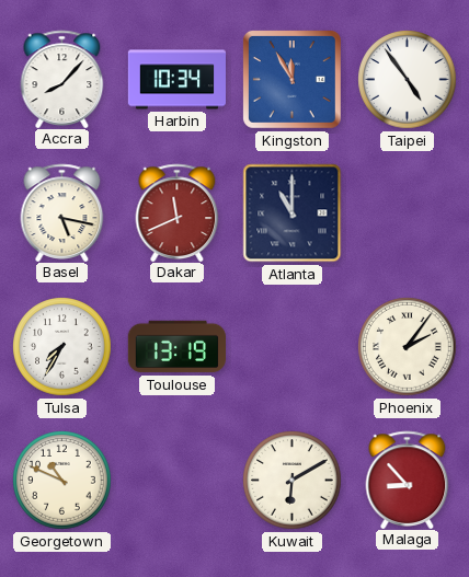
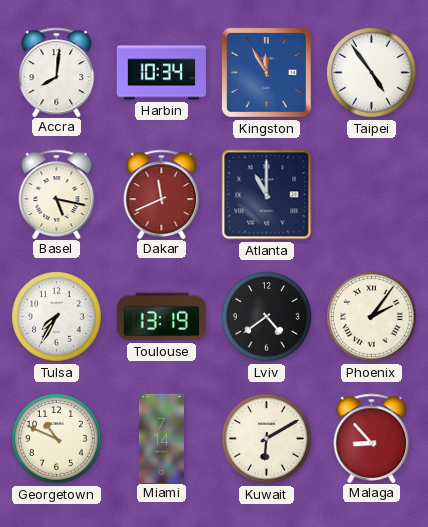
Accra: 8:07 -> 8:01
Lviv: none -> 4:39
Miami: none -> 7:14
